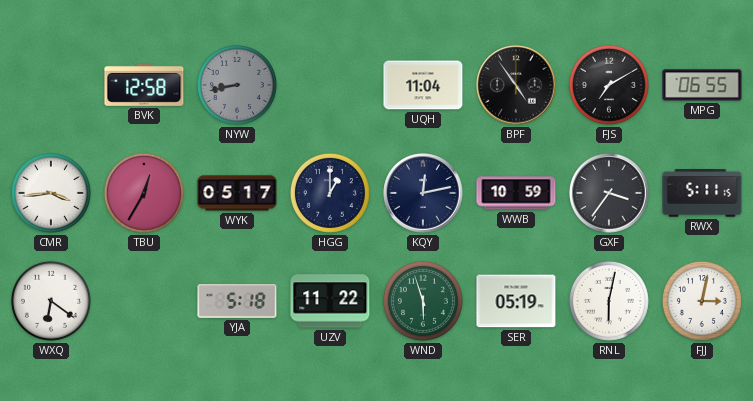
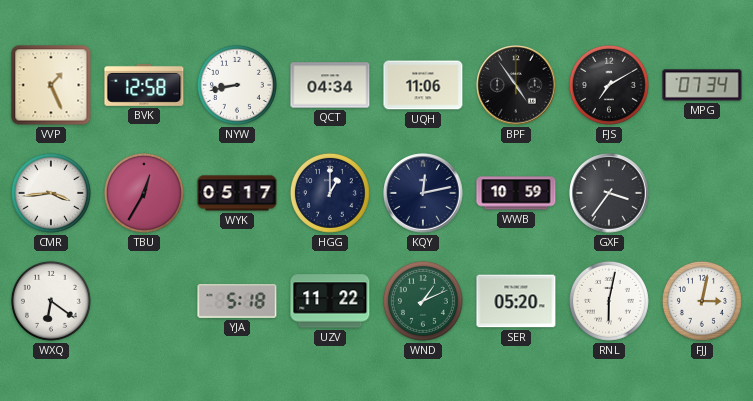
VVP: none -> 1:26
NYW dial: grey -> white
QCT: none -> 04:34
UQH: 11:04 -> 11:06
MPG: 06:55 -> 07:34
RWX: 5:11 -> none
WND: 5:57 -> 1:11
SER: 05:19 -> 05:20
